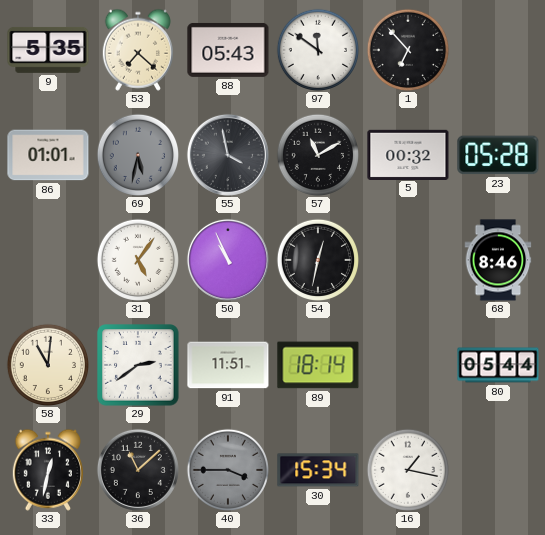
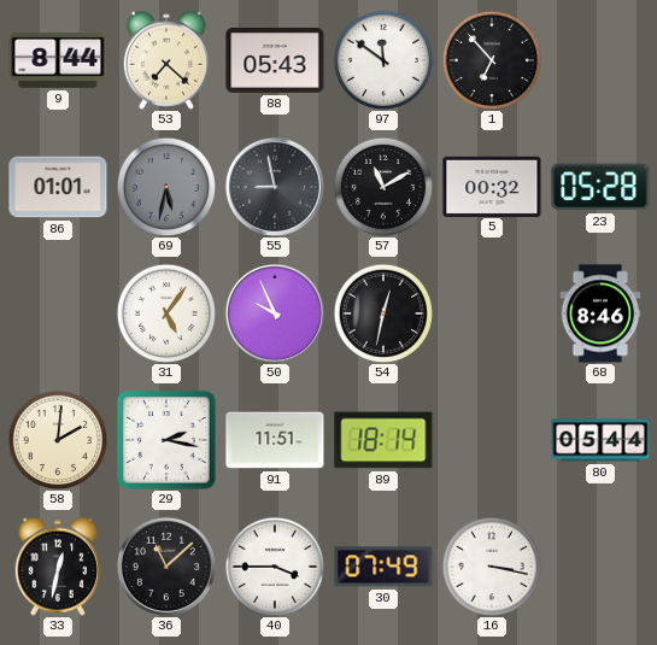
9: 5:35 -> 8:44
55: 3:58 -> 8:58
50: 10:56 -> 9:56
58: 11:01 -> 2:01
29: 2:39 -> 2:17
40 dial: grey -> white
30: 15:34 -> 07:49
16: 1:17 -> 3:17
